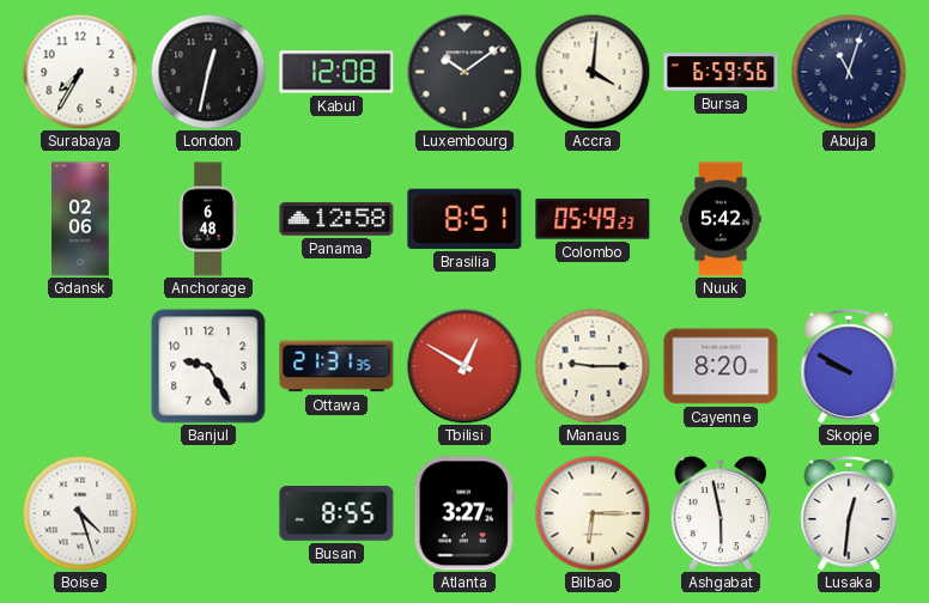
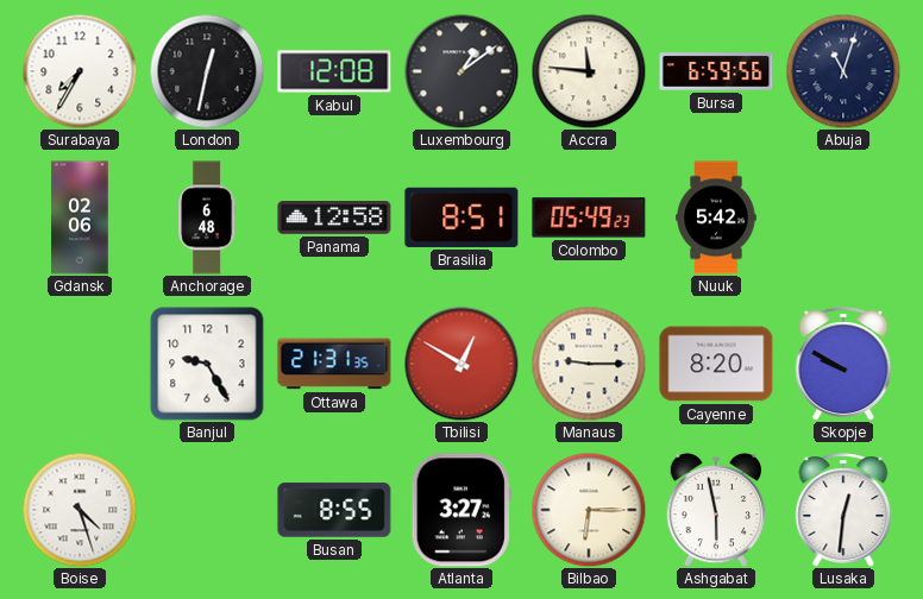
Luxembourg: 10:09 -> 1:09
Accra: 4:01 -> 11:46
